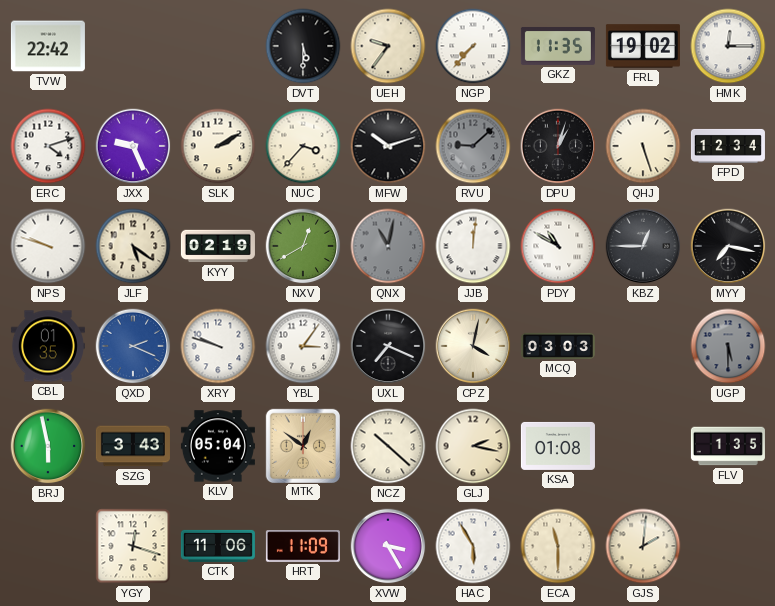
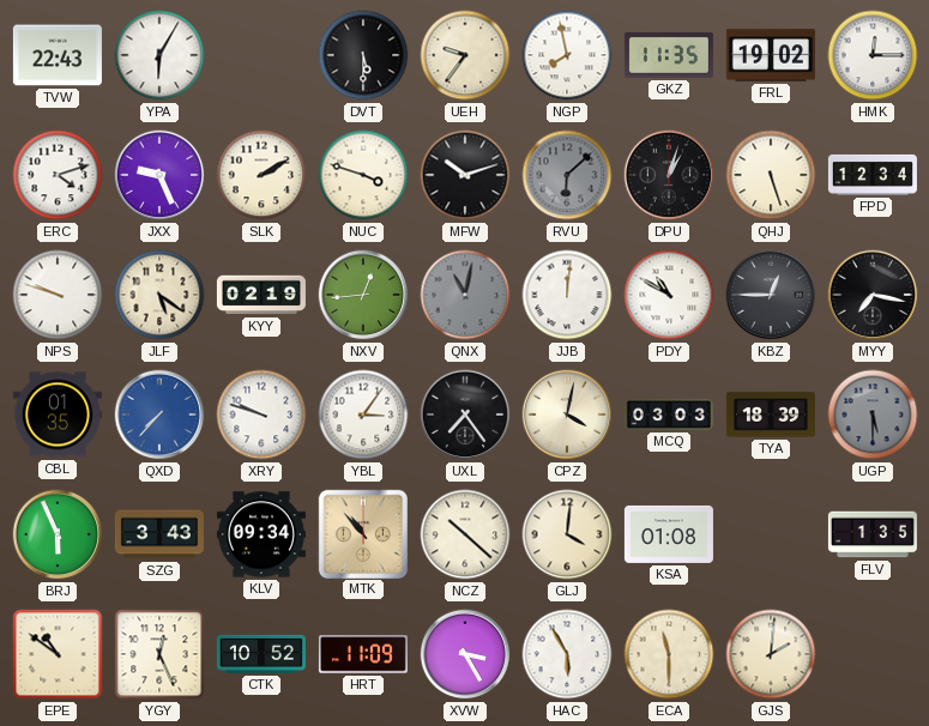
TVW: 22:42 -> 22:43
YPA: none -> 6:05
NGP: 7:37 -> 7:58
NUC: 3:37 -> 3:48
RVU: 9:08 -> 6:08
NXV: 12:40 -> 12:44
QXD: 2:19 -> 7:37
UXL: 7:19 -> 7:24
TYA: none -> 18:39
BRJ: 5:58 -> 5:56
KLV: 05:04 -> 09:34
MTK: 12:51 -> 10:53
GLJ: 2:17 -> 4:01
EPE: none -> 10:51
YGY: 12:18 -> 12:26
CTK: 11:06 -> 10:52
